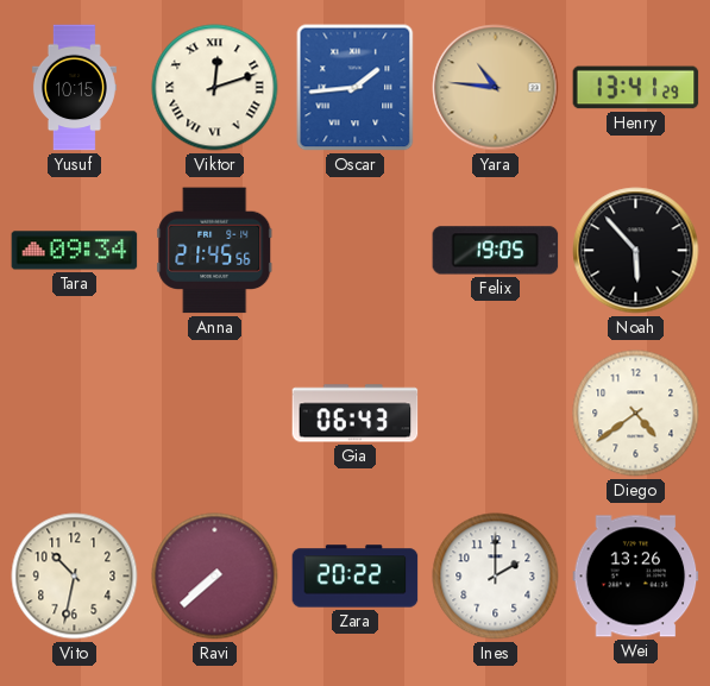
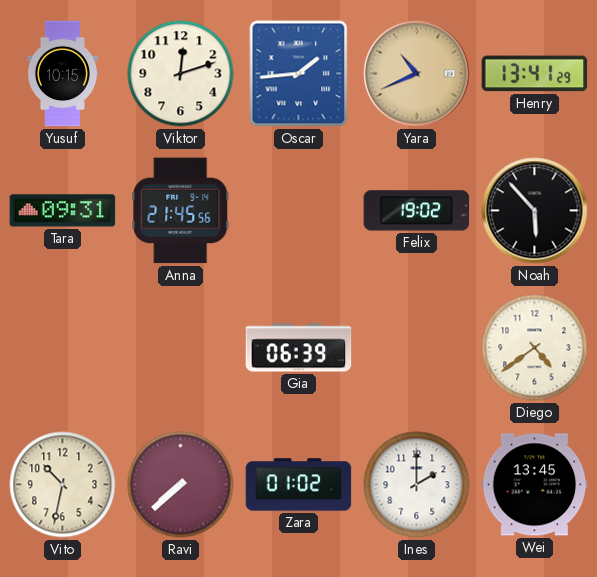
Viktor numerals: Roman -> Arabic
Yara: 10:46 -> 10:41
Tara: 09:34 -> 09:31
Felix: 19:05 -> 19:02
Gia: 06:43 -> 06:39
Zara: 20:22 -> 01:02
Wei: 13:26 -> 13:45
